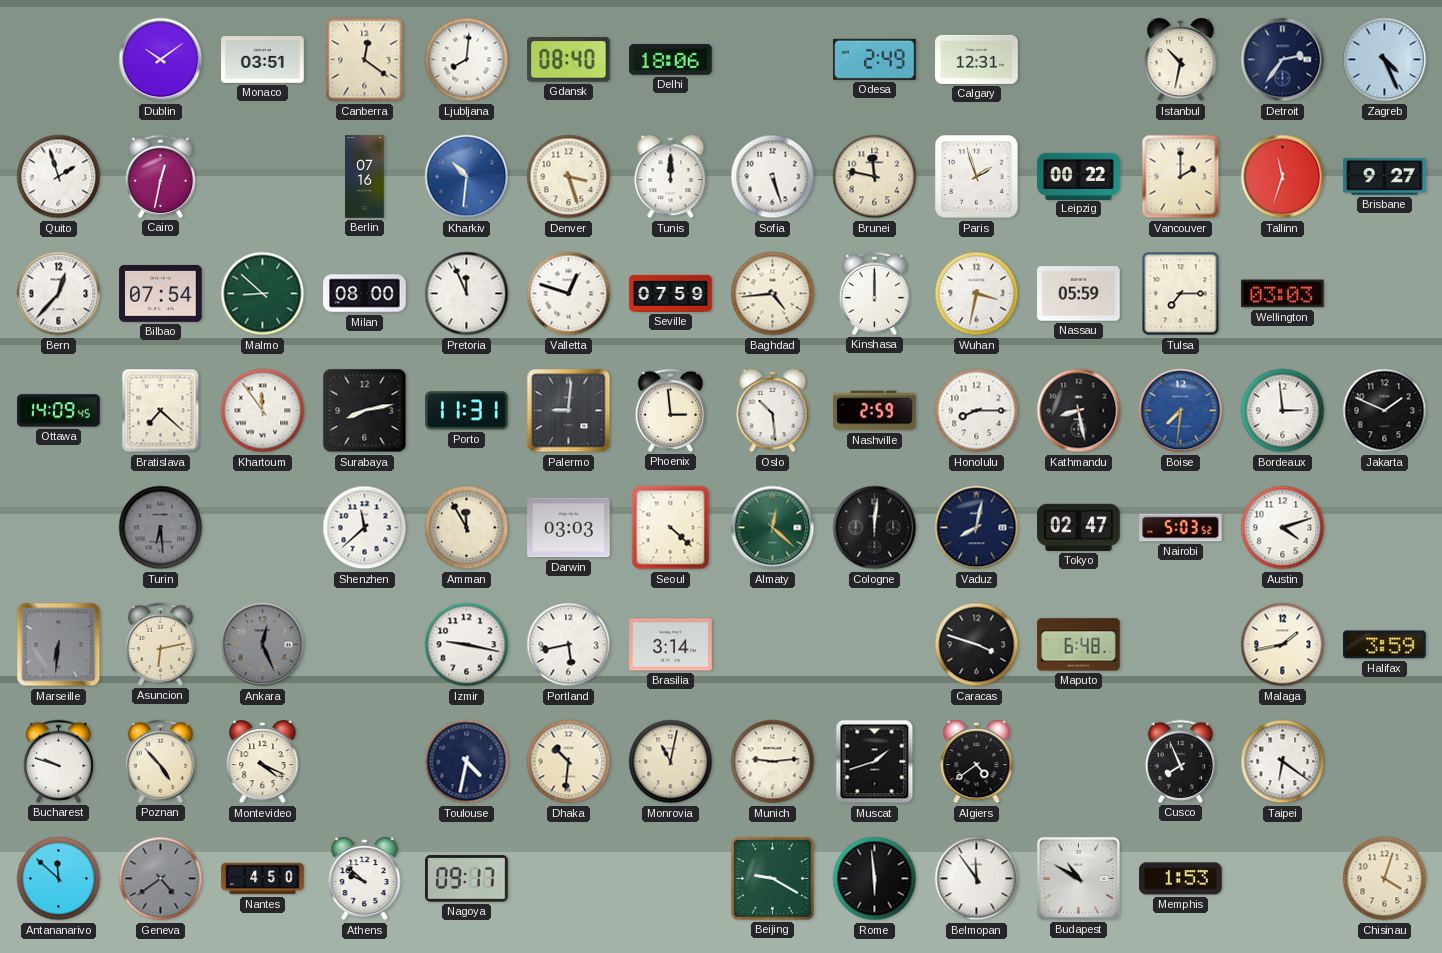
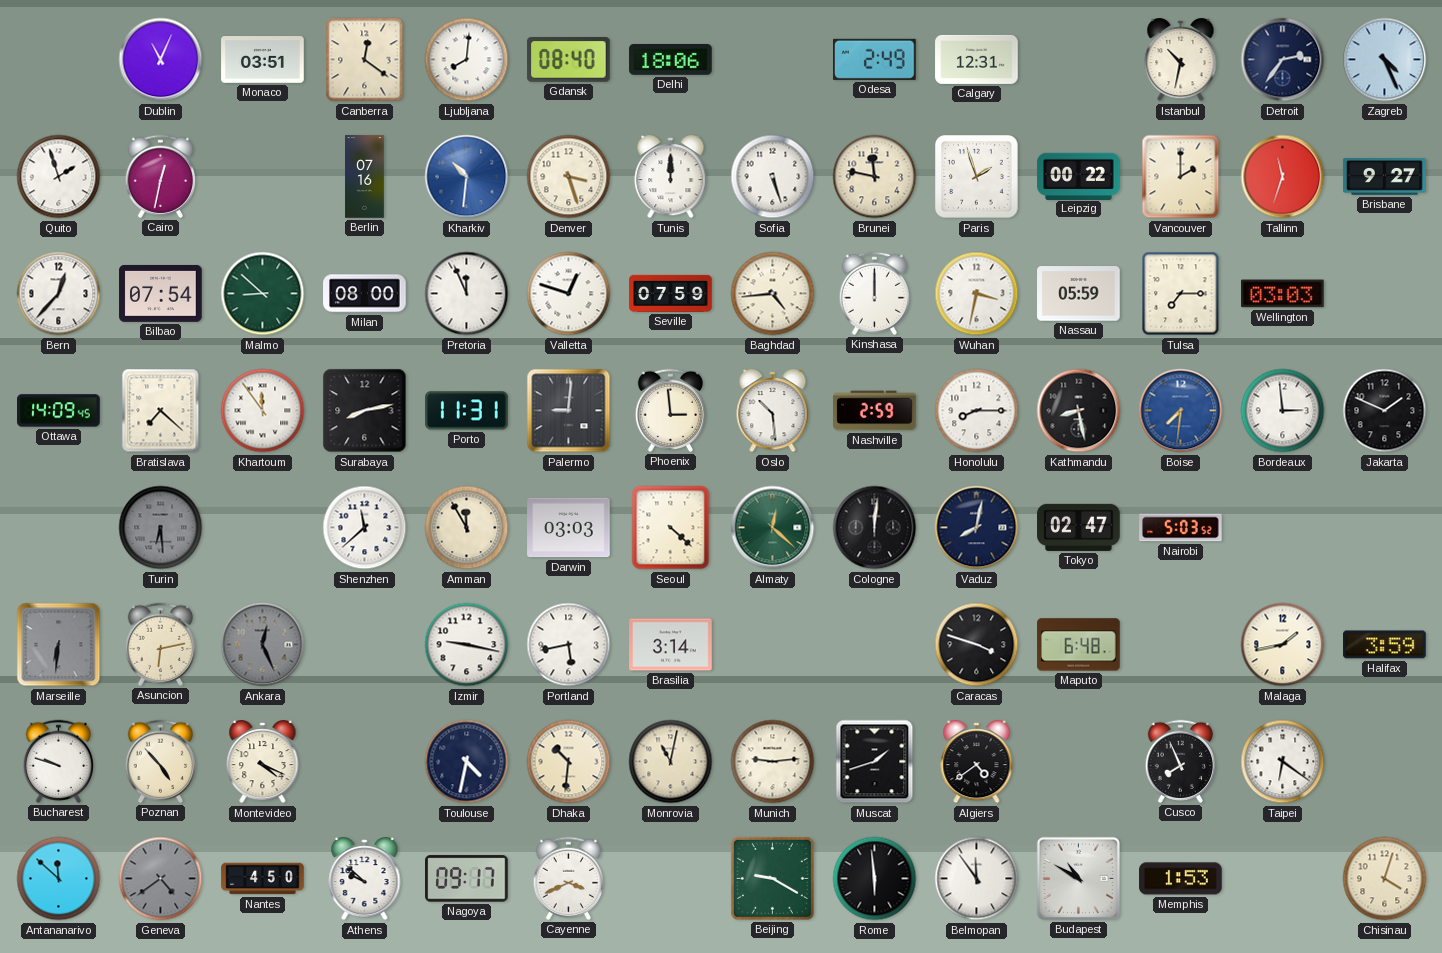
Dublin: 10:09 -> 11:04
Austin: 4:12 -> none
Cayenne: none -> 3:41
